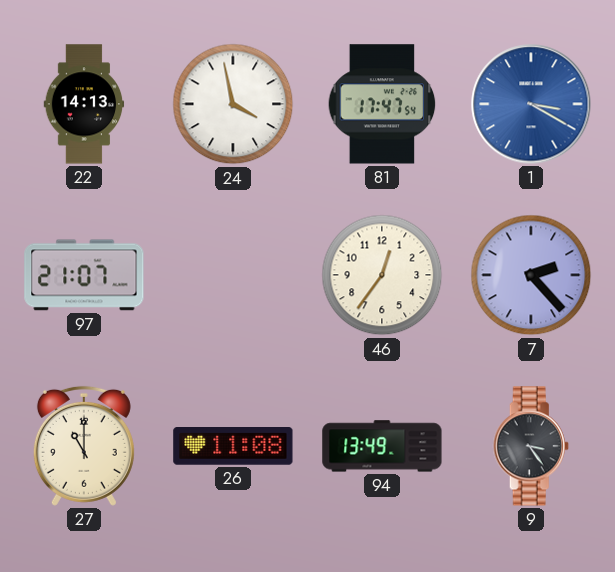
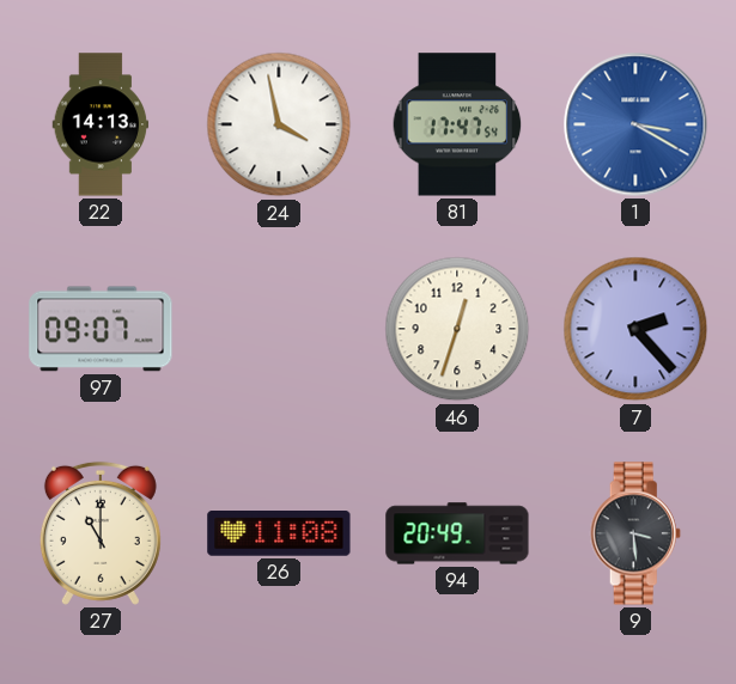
97: 21:07 -> 09:07
46: 12:36 -> 12:33
94: 13:49 -> 20:49
9: 3:24 -> 3:29
